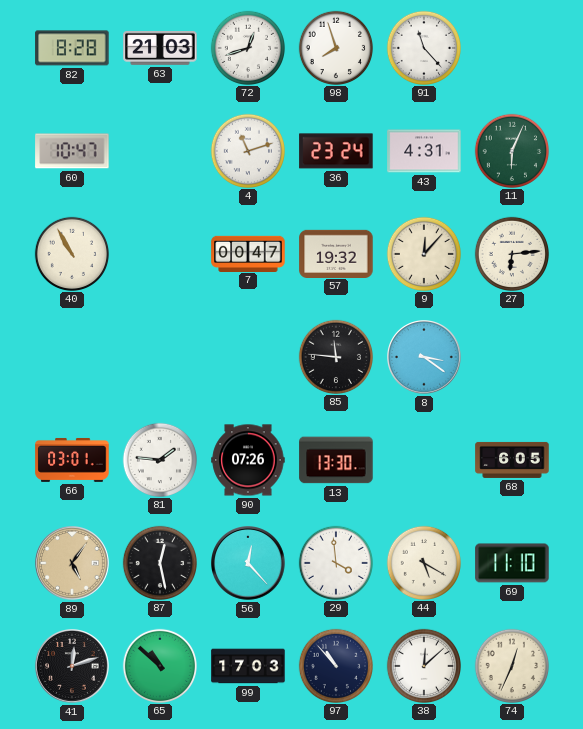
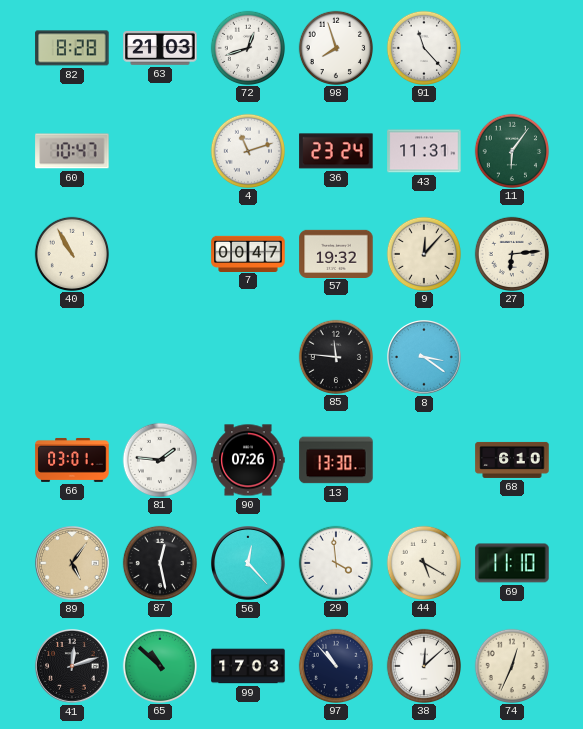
43: 4:31 -> 11:31
11: 6:04 -> 6:06
68: 6:05 -> 6:10
